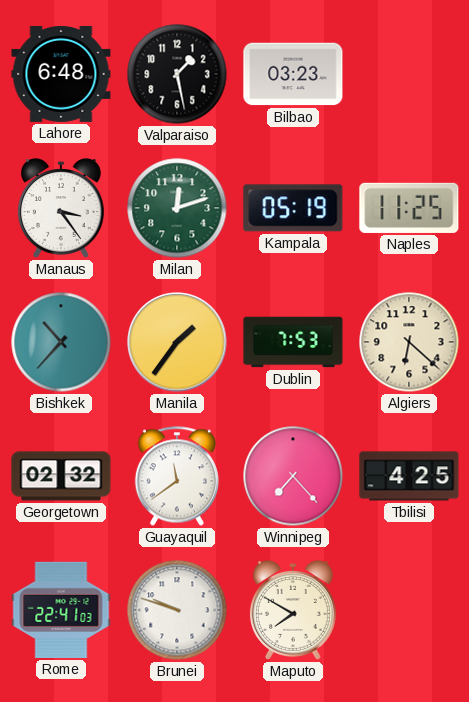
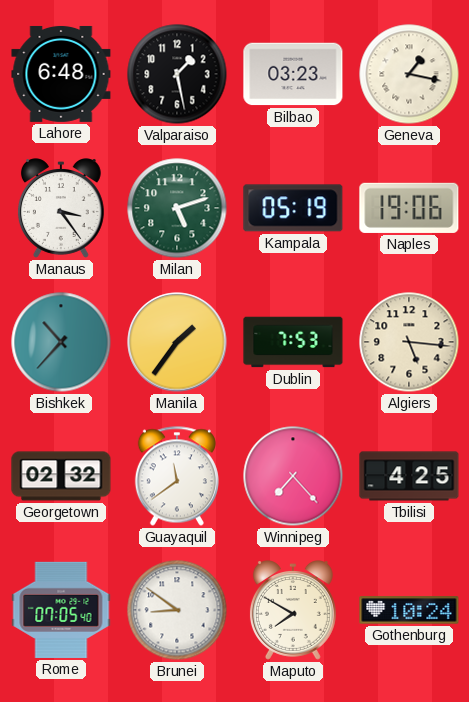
Geneva: none -> 1:17
Milan: 12:12 -> 5:12
Naples: 11:25 -> 19:06
Algiers: 6:22 -> 5:16
Rome: 22:41 -> 07:05
Brunei: 9:48 -> 8:51
Gothenburg: none -> 10:24
